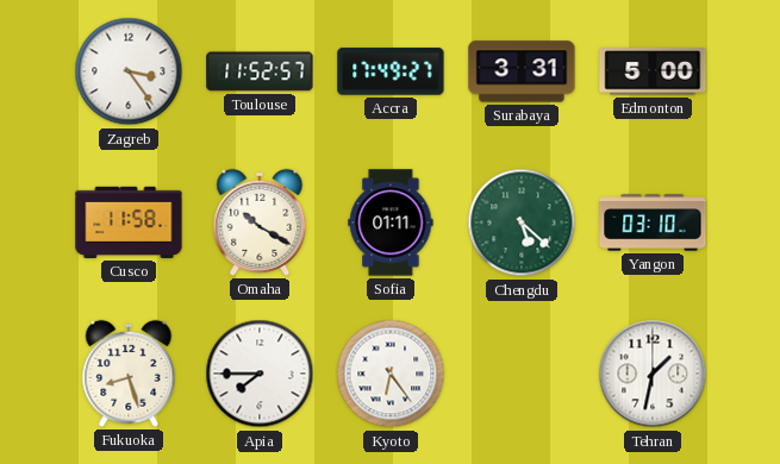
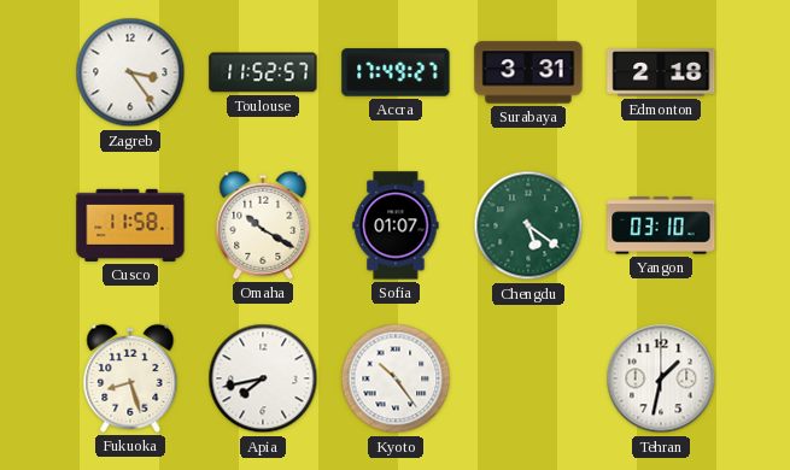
Edmonton: 5:00 -> 2:18
Sofia: 01:11 -> 01:07
Chengdu: 5:22 -> 5:21
Apia: 7:45 -> 7:43
Kyoto: 6:24 -> 10:24
